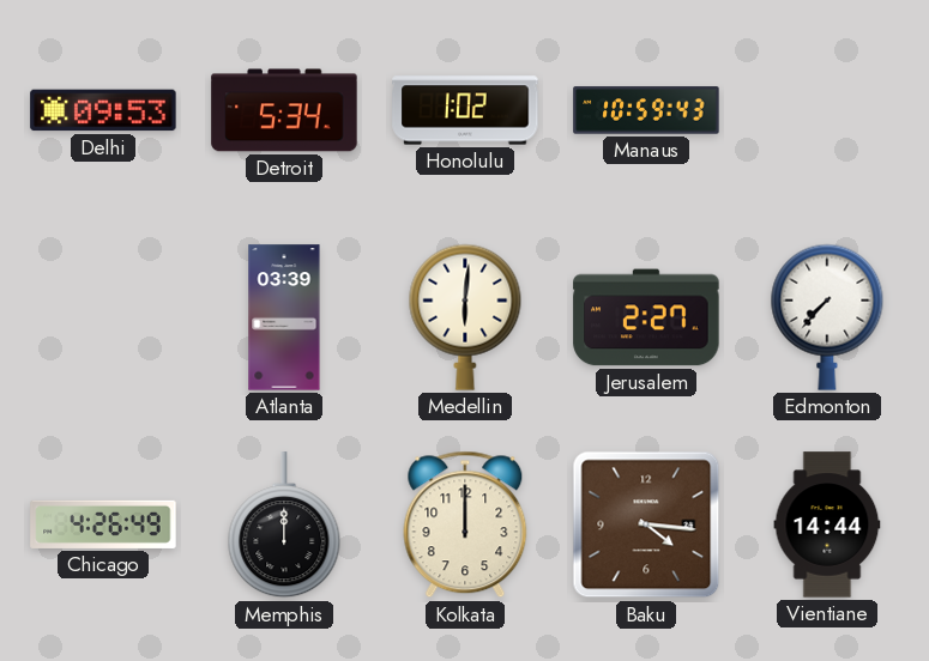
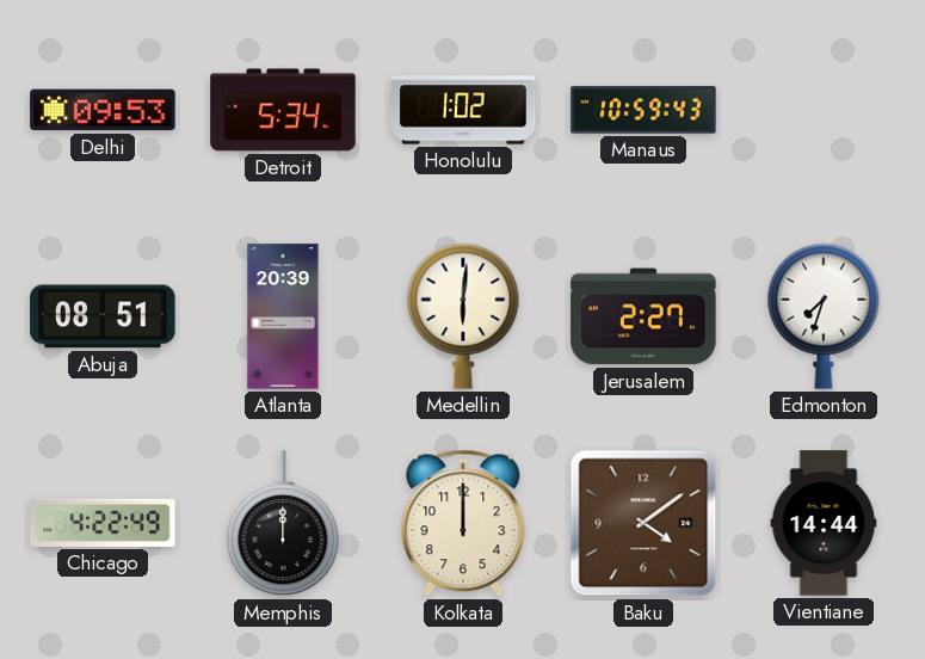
Abuja: none -> 08:51
Atlanta: 03:39 -> 20:39
Edmonton: 7:37 -> 7:33
Chicago: 4:26 -> 4:22
Baku: 4:16 -> 4:09
